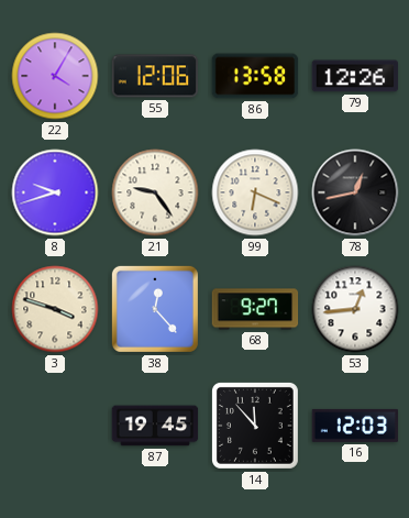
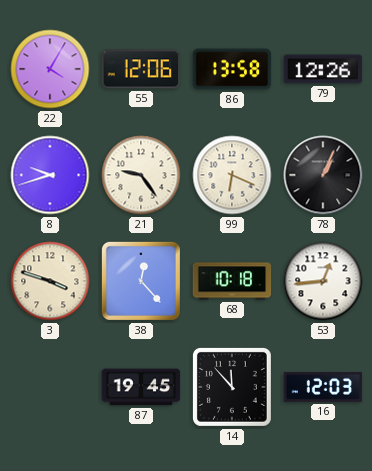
78: 12:43 -> 1:04
68: 9:27 -> 10:18
